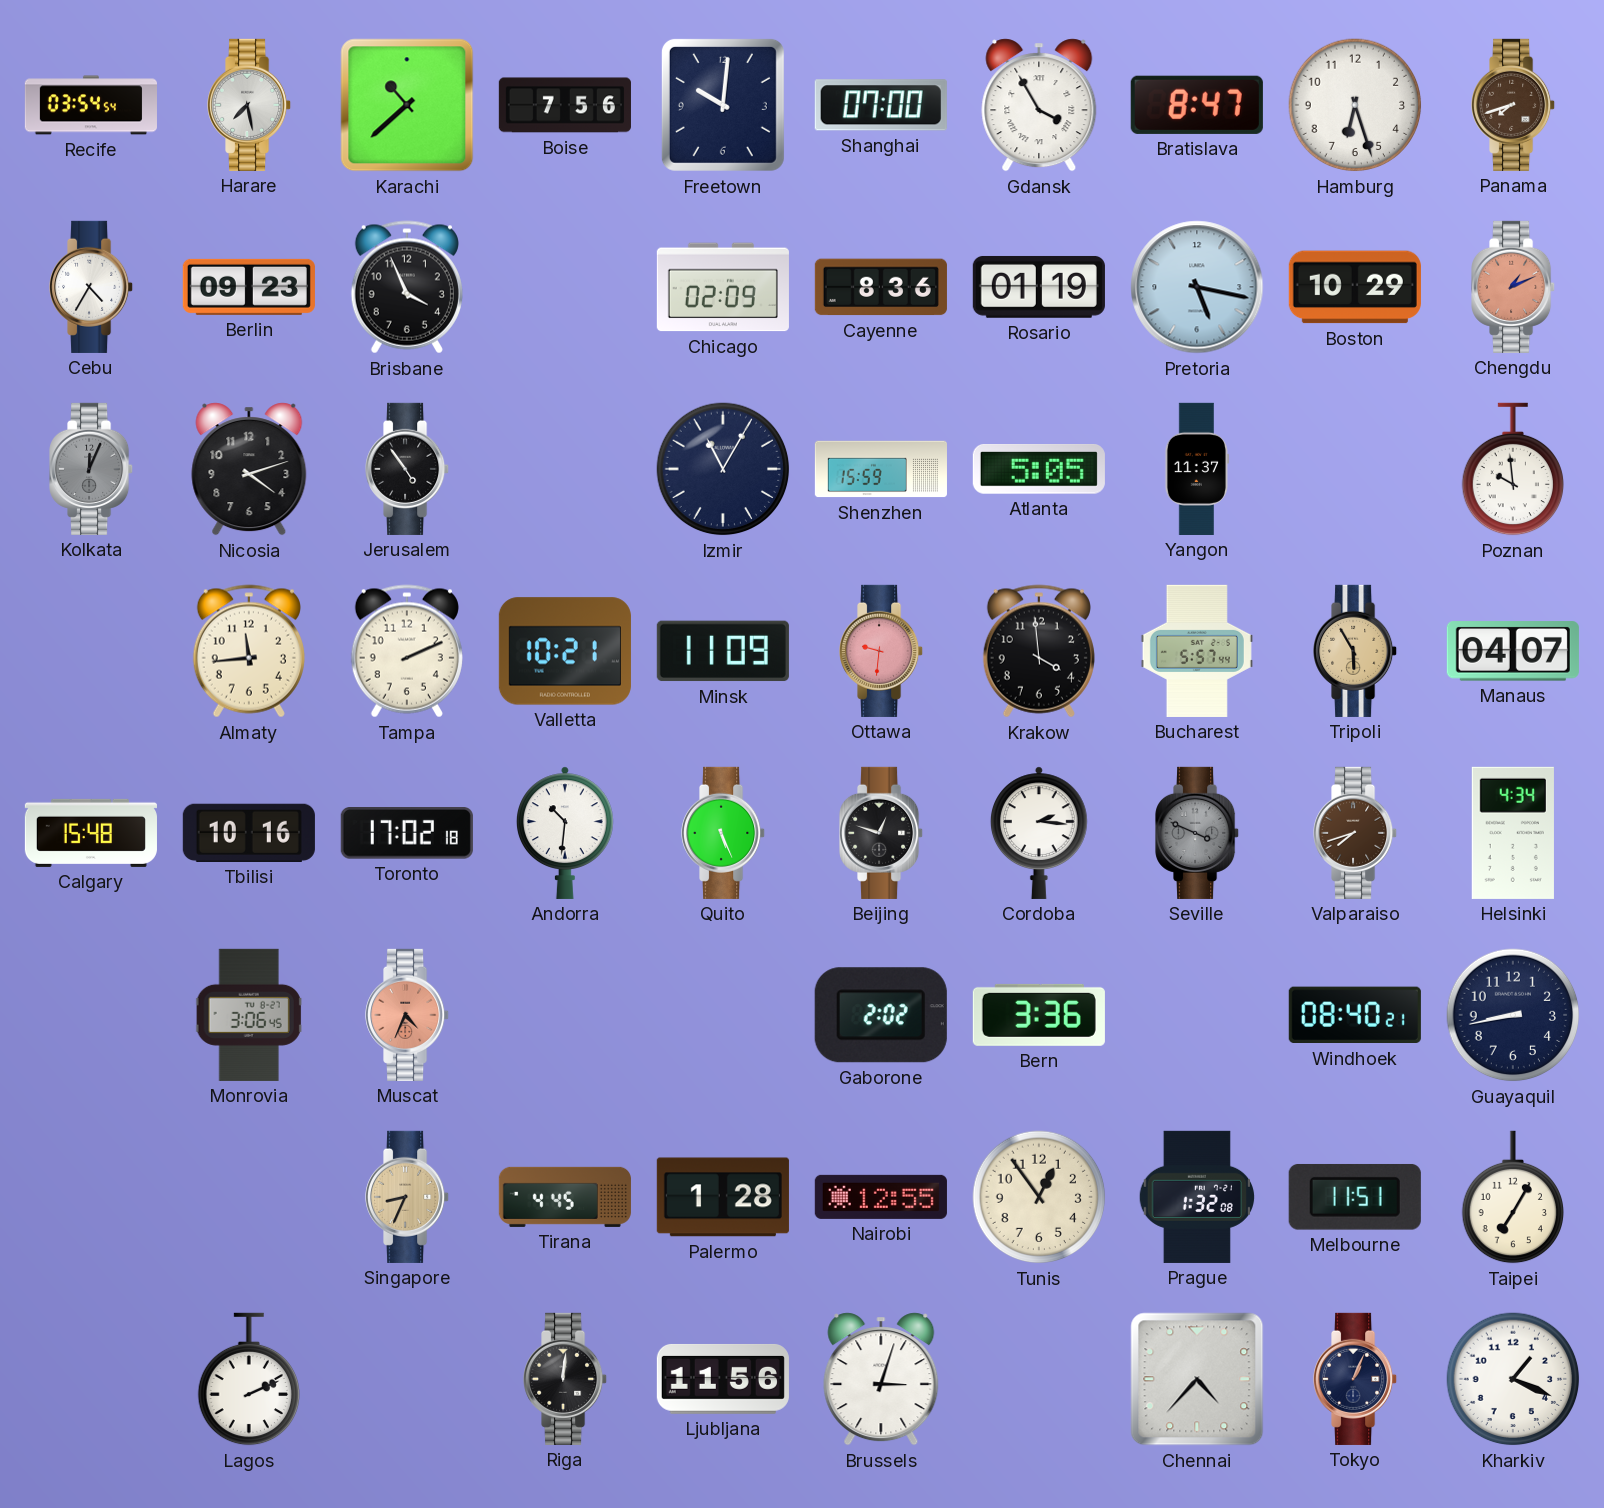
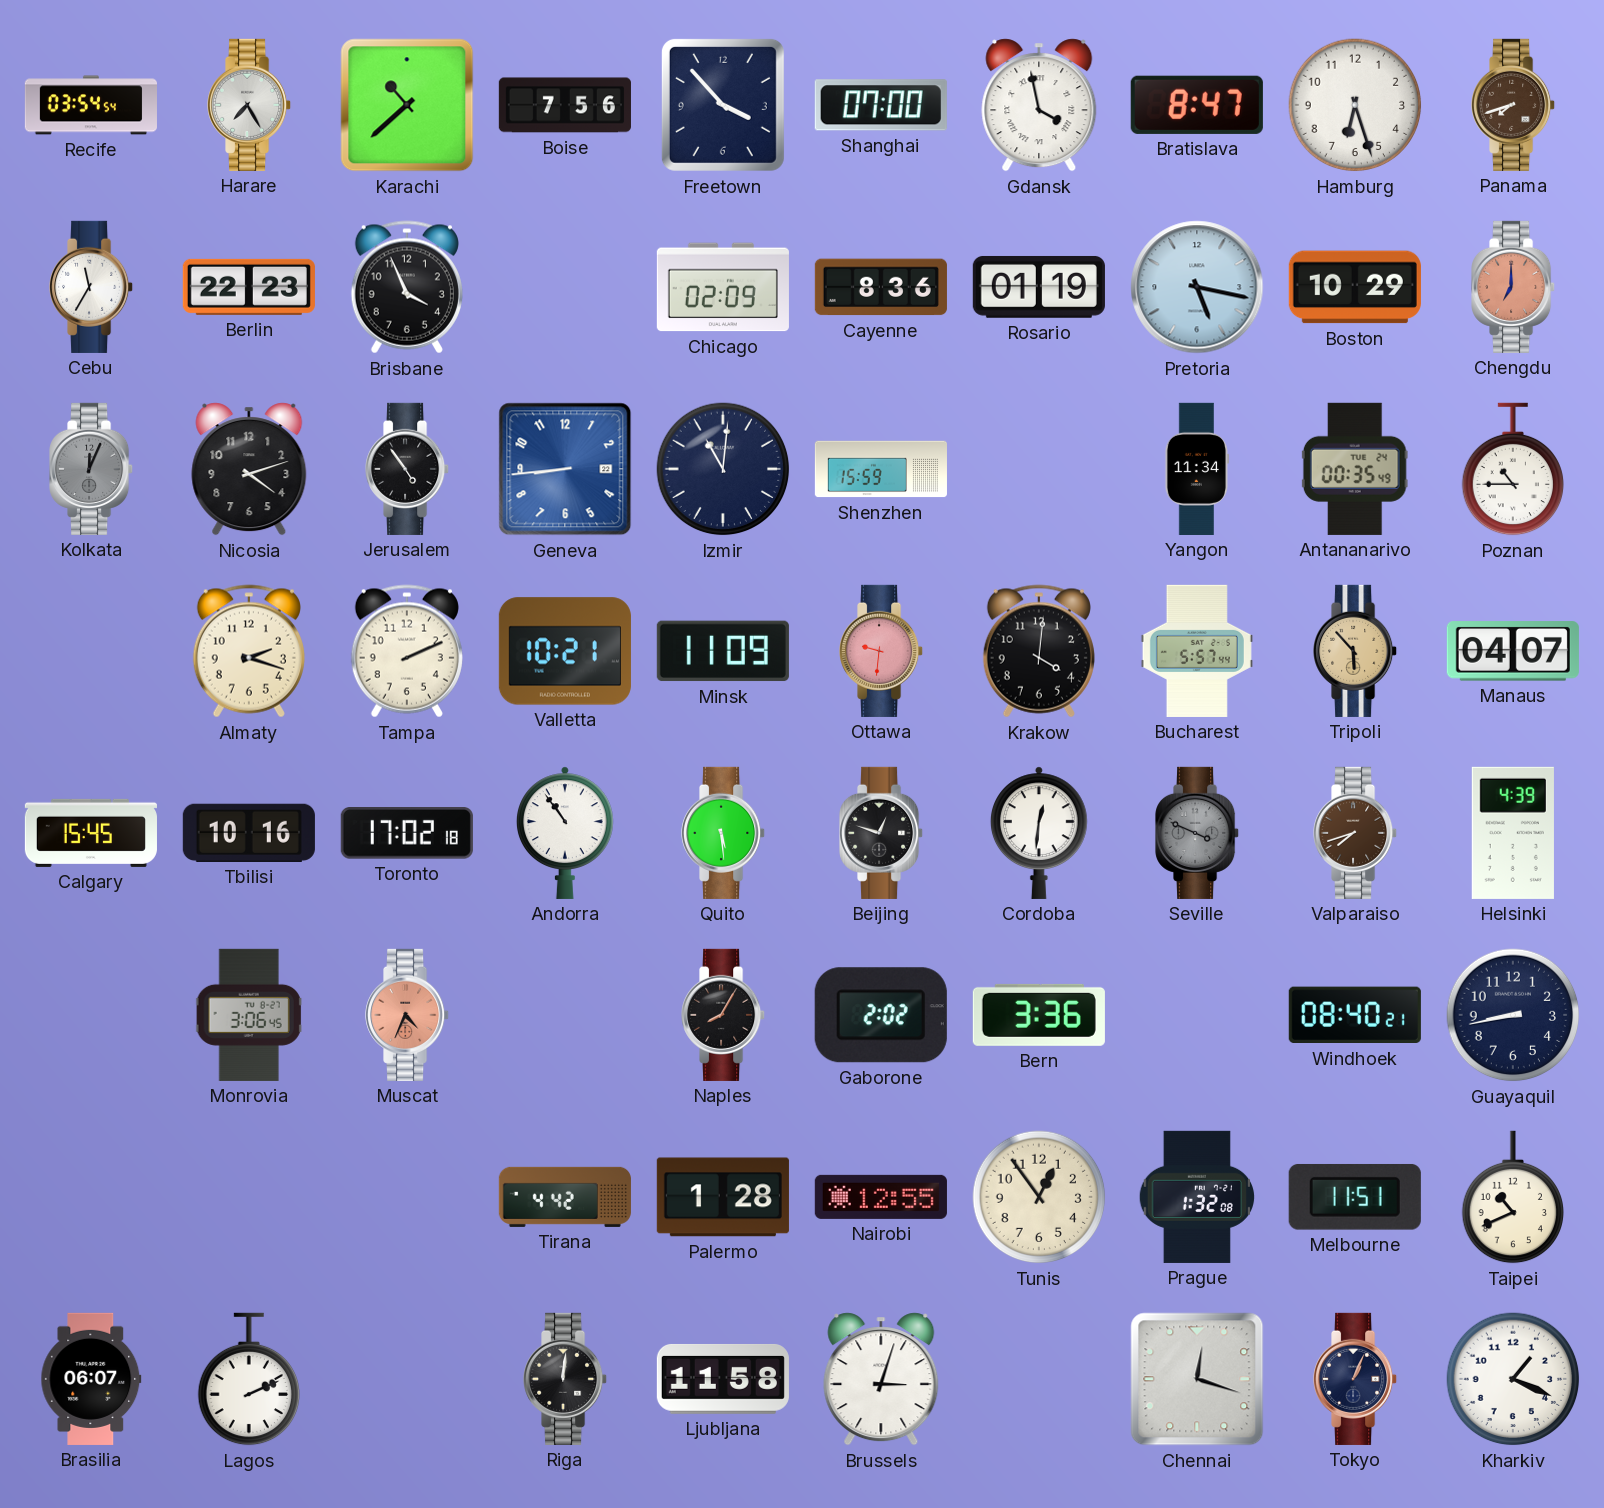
Harare: 7:28 -> 7:25
Freetown: 10:01 -> 3:53
Gdansk: 3:55 -> 3:58
Cebu: 4:35 -> 11:35
Berlin: 09:23 -> 22:23
Chengdu: 1:11 -> 7:00
Geneva: none -> 8:44
Izmir: 11:05 -> 11:01
Atlanta: 5:05 -> none
Yangon: 11:37 -> 11:34
Antananarivo: none -> 00:35
Poznan: 9:59 -> 10:45
Almaty: 11:44 -> 2:18
Krakow: 3:59 -> 4:01
Tripoli: 5:55 -> 5:53
Calgary: 15:48 -> 15:45
Andorra: 10:31 -> 10:54
Quito: 5:26 -> 5:29
Cordoba: 2:16 -> 12:31
Helsinki: 4:34 -> 4:39
Naples: none -> 8:05
Singapore: 8:34 -> none
Tirana: 4:45 -> 4:42
Taipei: 7:05 -> 10:41
Brasilia: none -> 06:07
Ljubljana: 11:56 -> 11:58
Chennai: 4:37 -> 12:18
